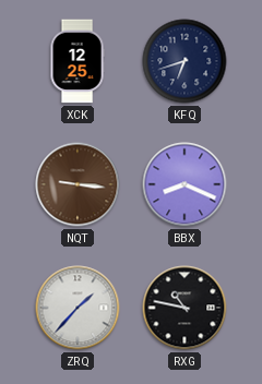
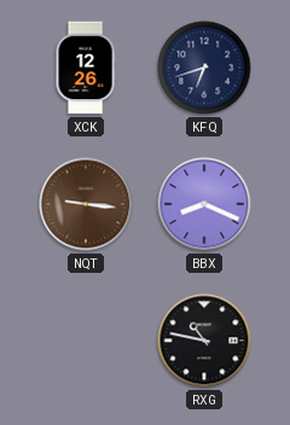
XCK: 12:25 -> 12:26
ZRQ: 1:37 -> none
